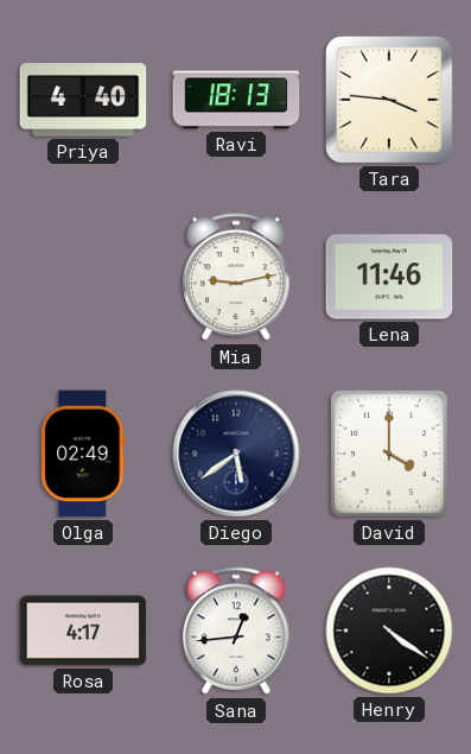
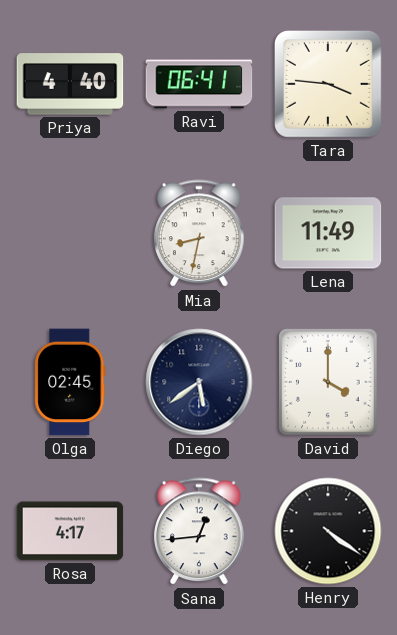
Ravi: 18:13 -> 06:41
Mia: 9:13 -> 8:32
Lena: 11:46 -> 11:49
Olga: 02:49 -> 02:45
